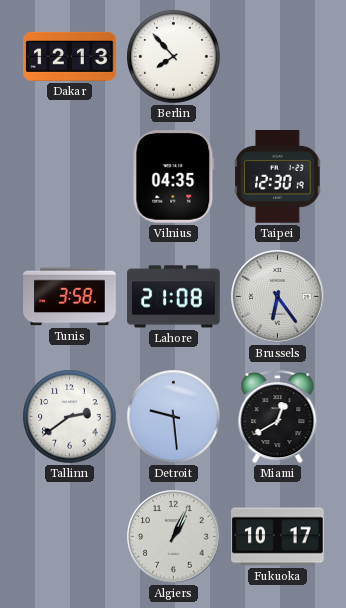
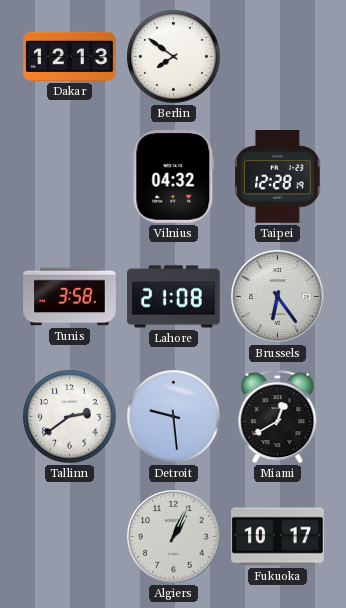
Berlin: 7:53 -> 7:51
Vilnius: 04:35 -> 04:32
Taipei: 12:30 -> 12:28
